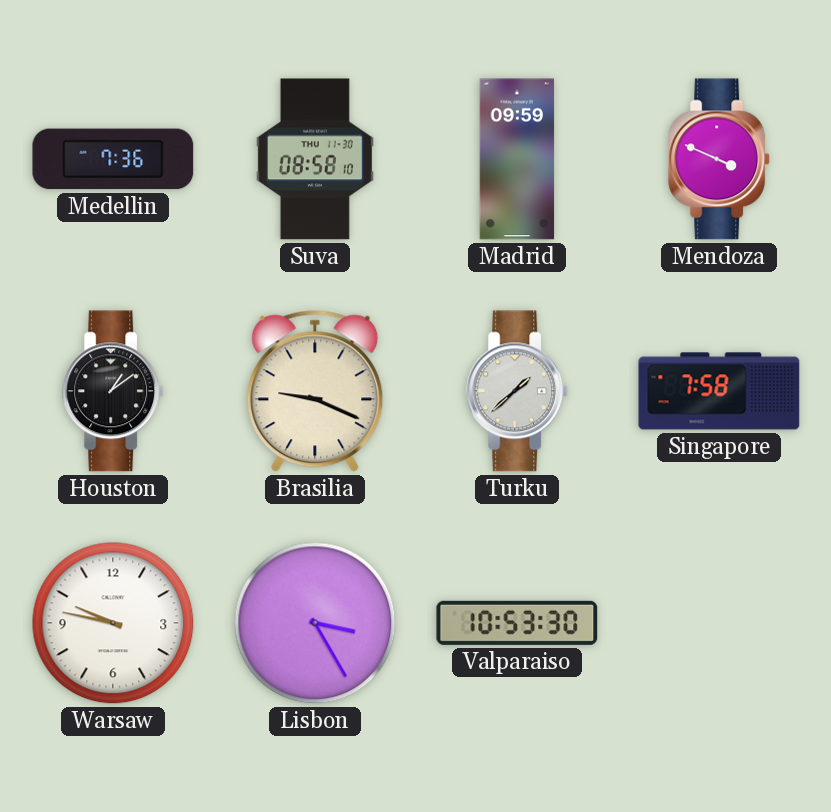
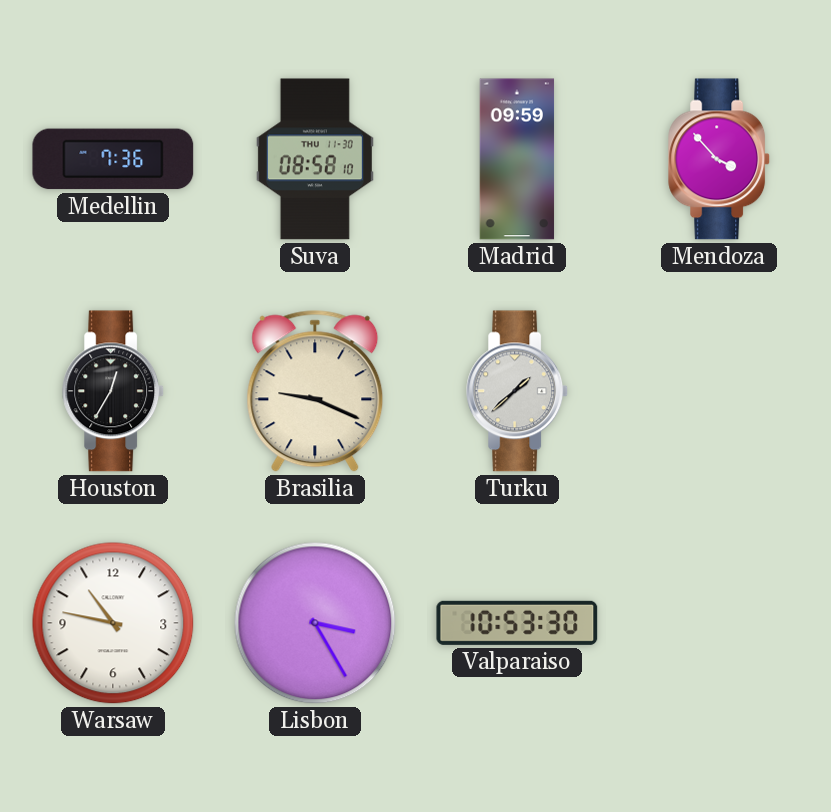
Mendoza: 3:49 -> 3:53
Houston: 1:09 -> 12:35
Singapore: 7:58 -> none
Warsaw: 9:47 -> 10:47
